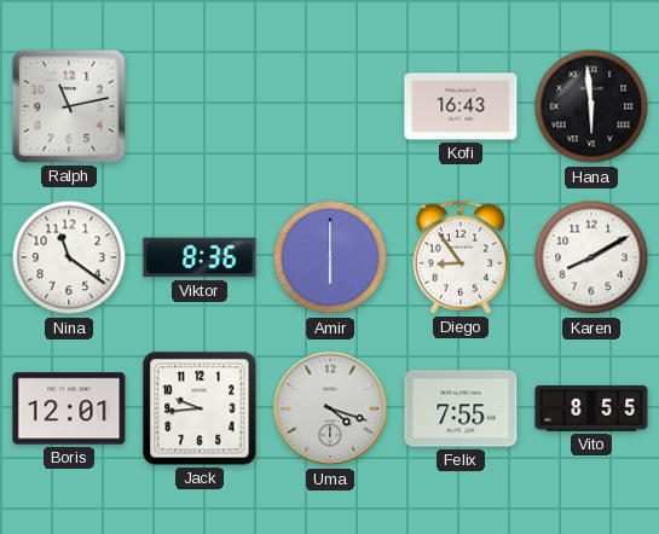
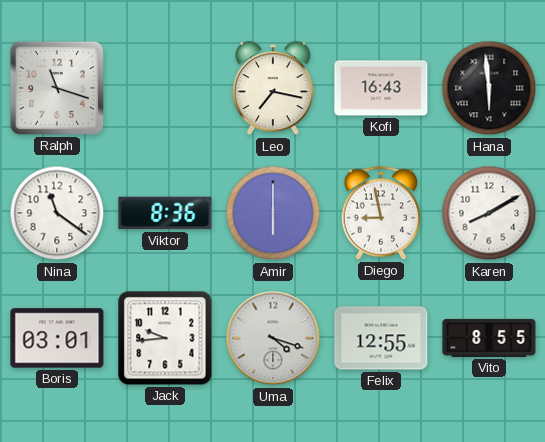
Ralph: 11:13 -> 11:18
Leo: none -> 7:17
Diego: 8:54 -> 8:58
Boris: 12:01 -> 03:01
Felix: 7:55 -> 12:55
